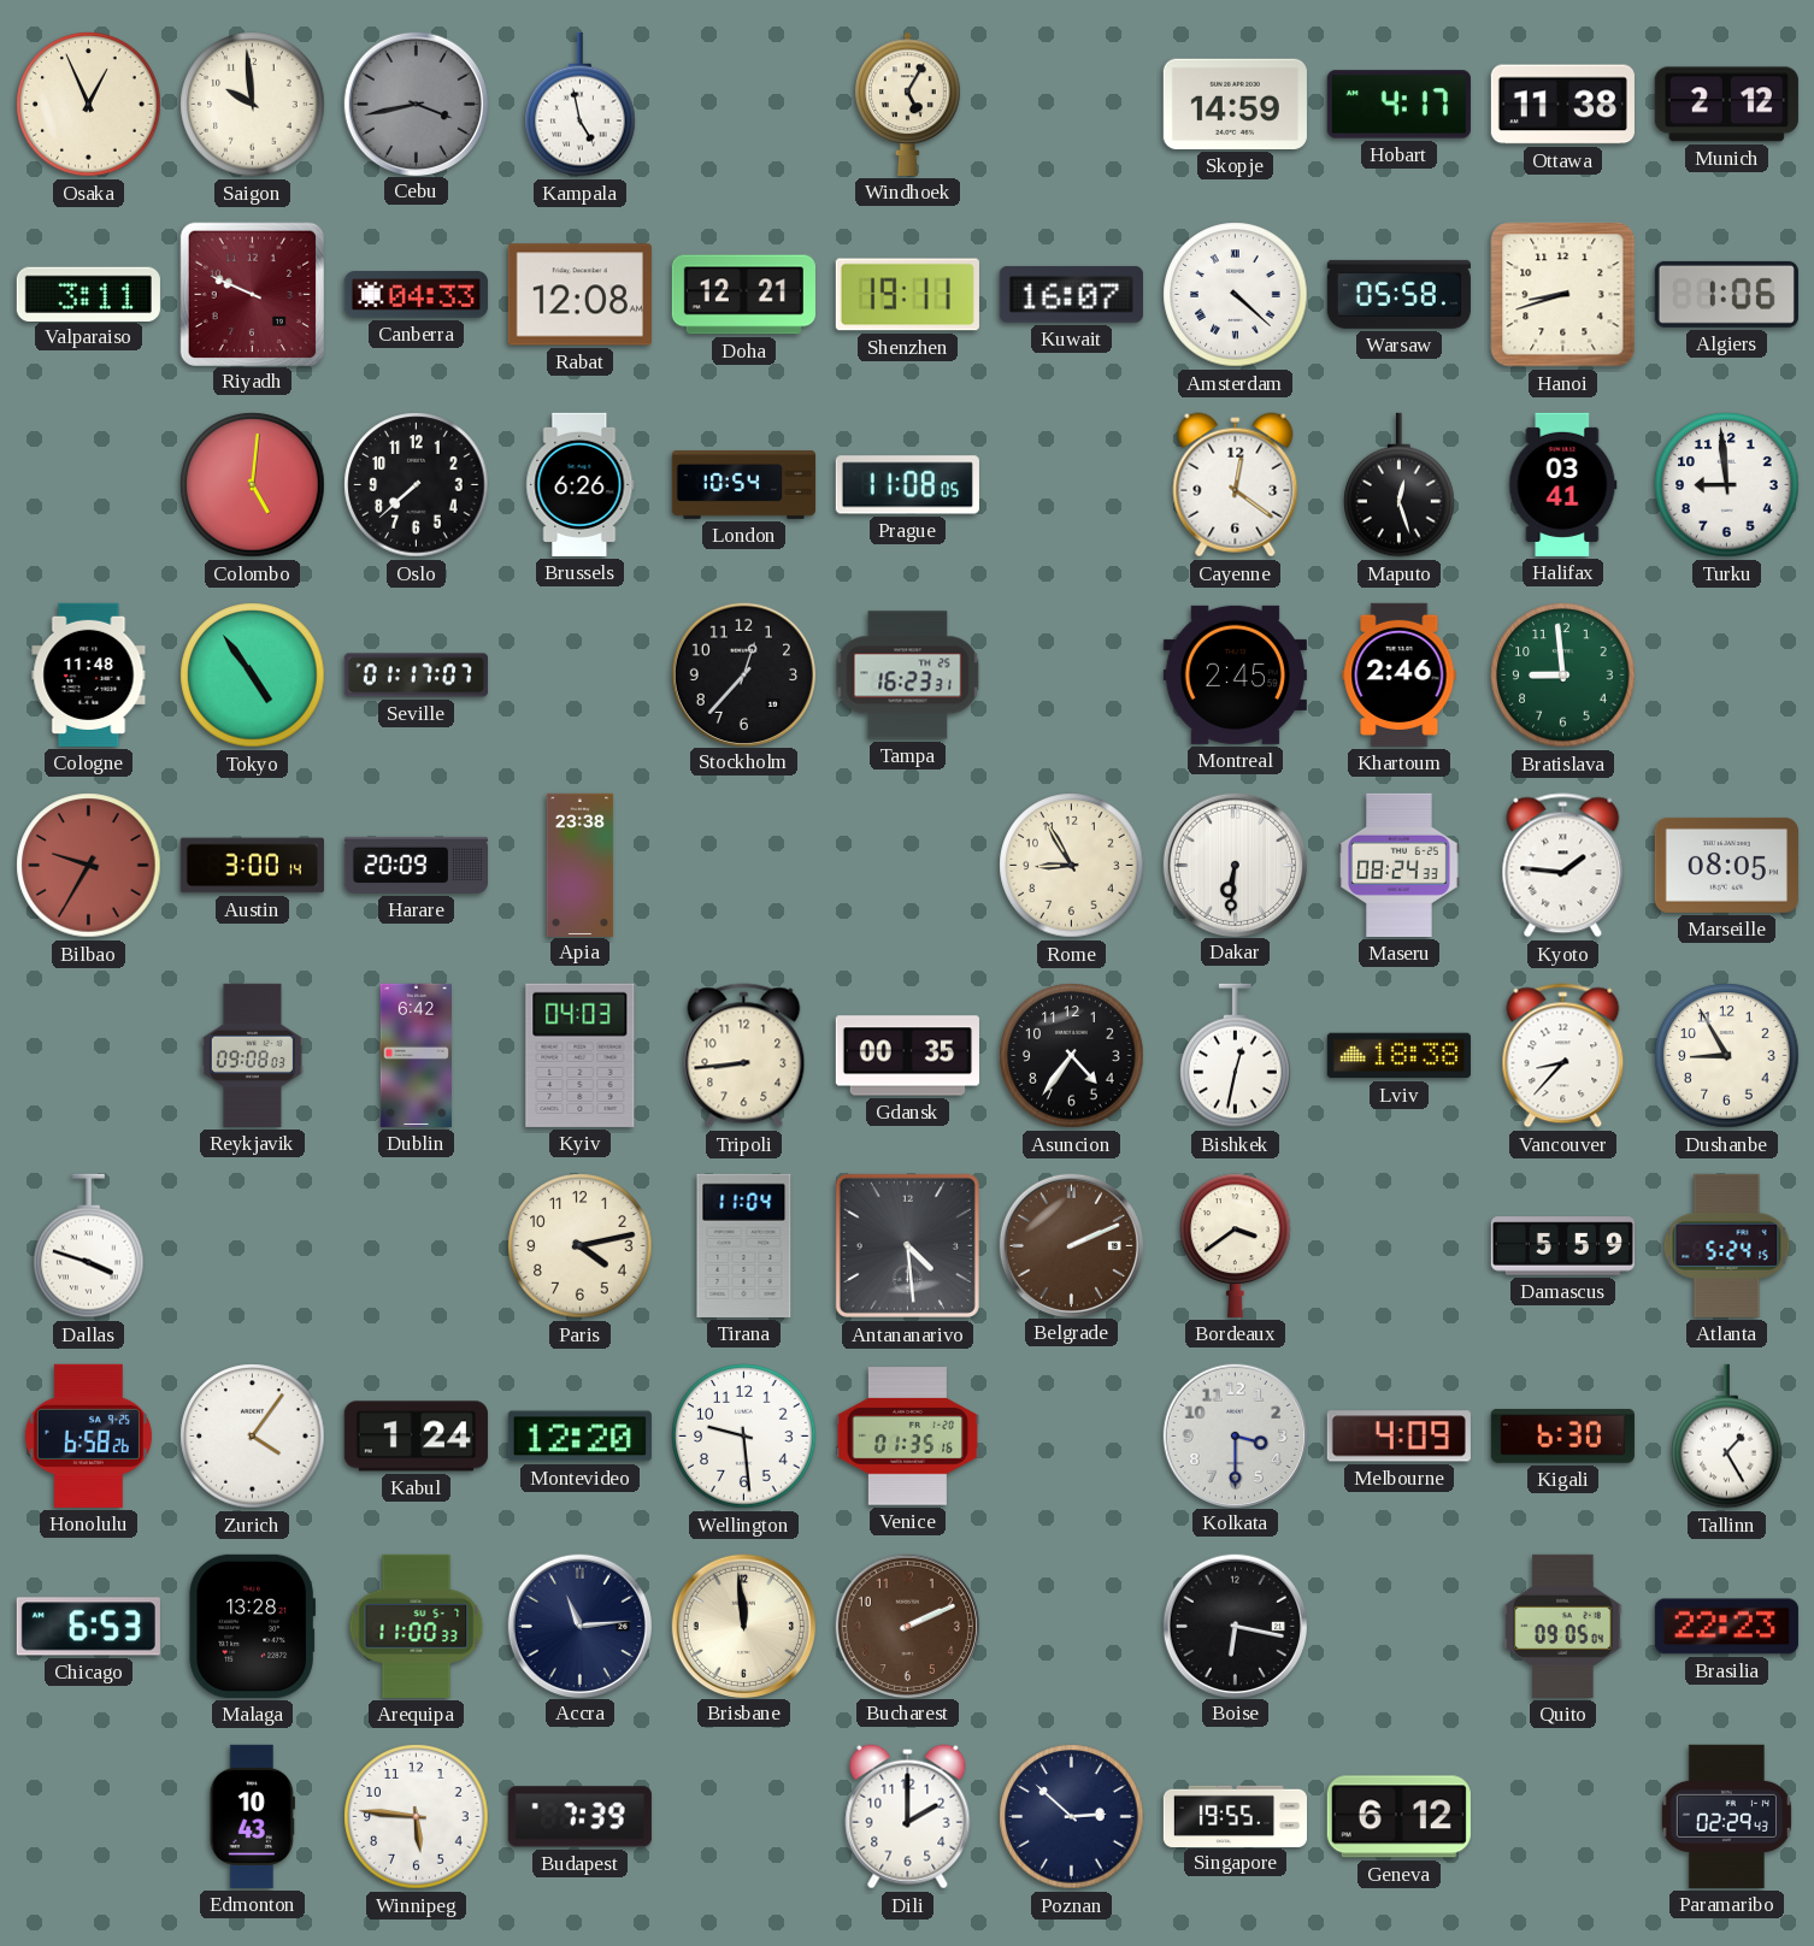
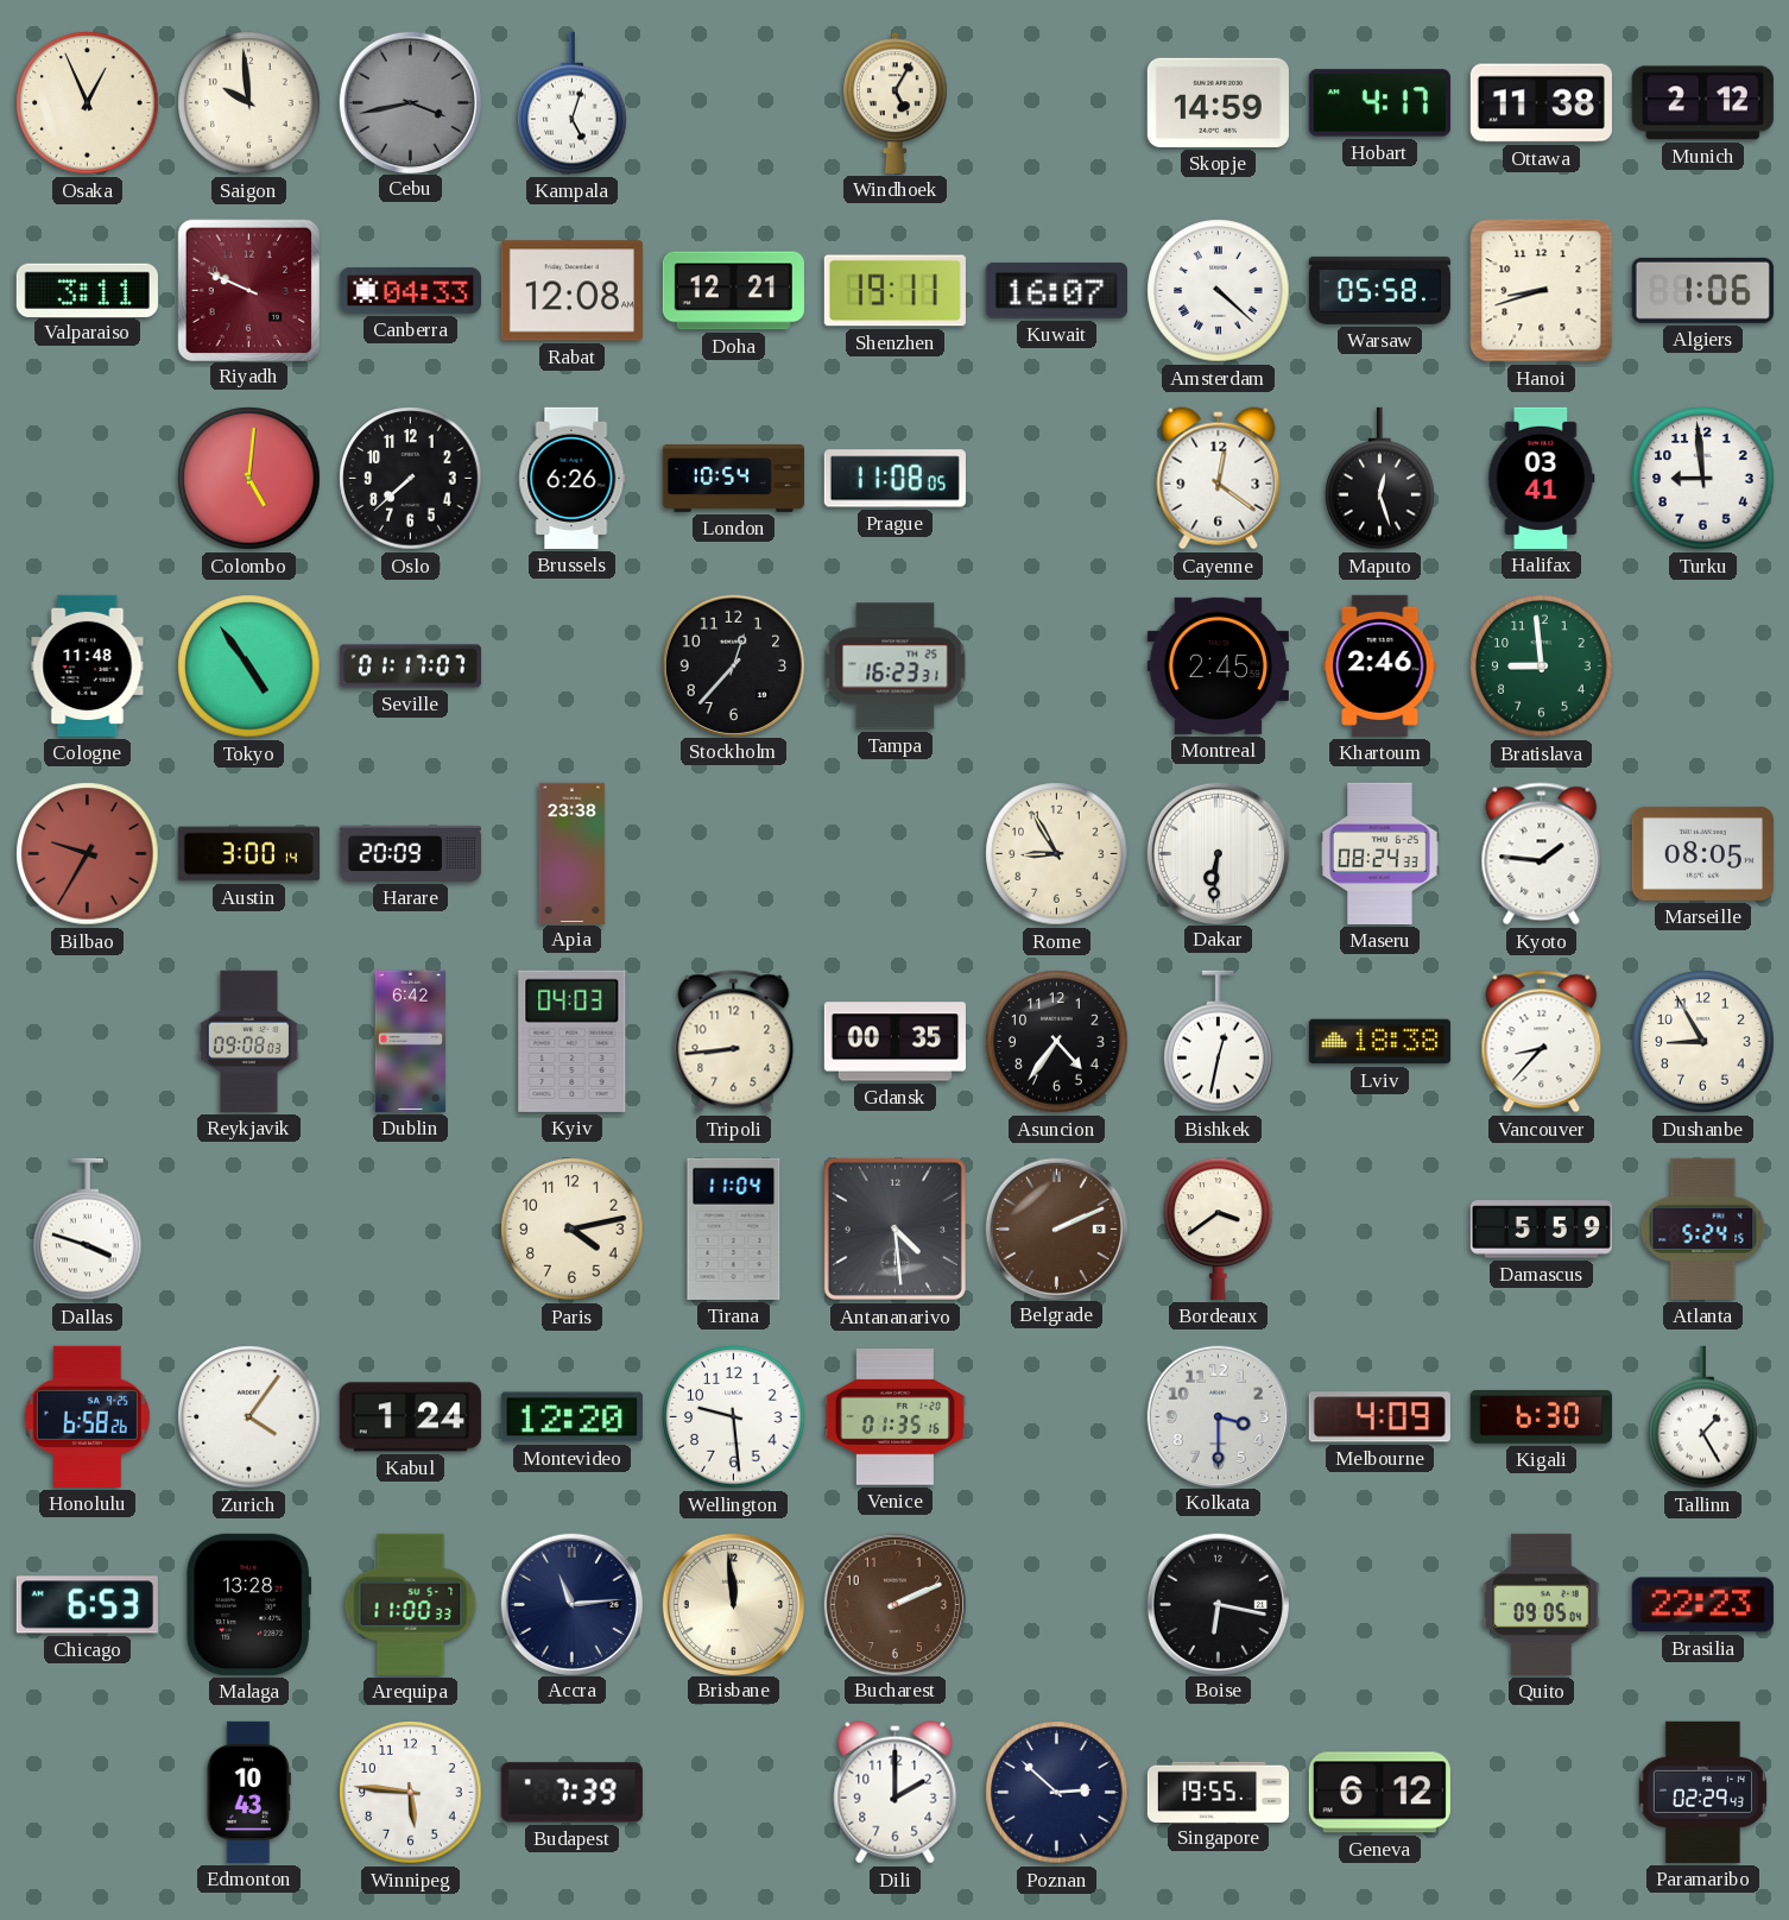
Kampala: 4:58 -> 5:03
